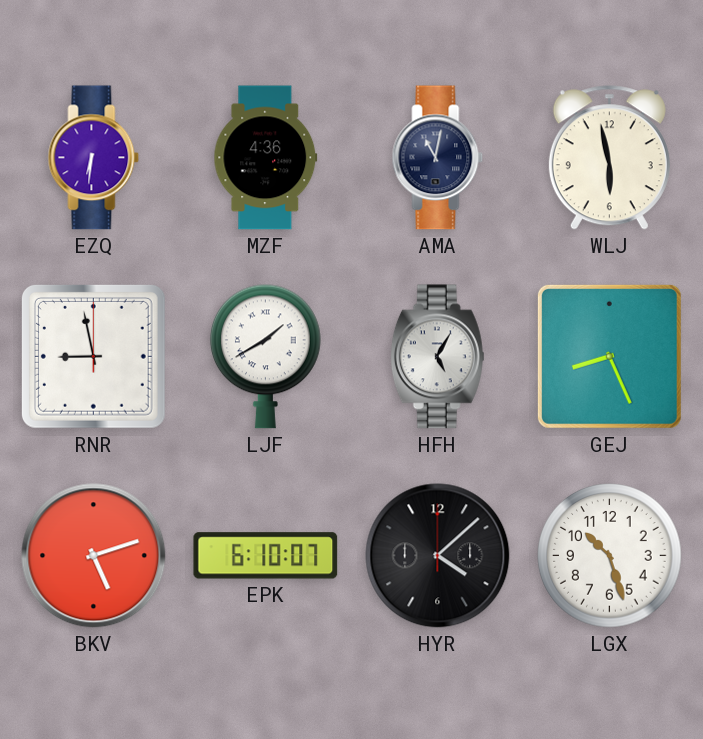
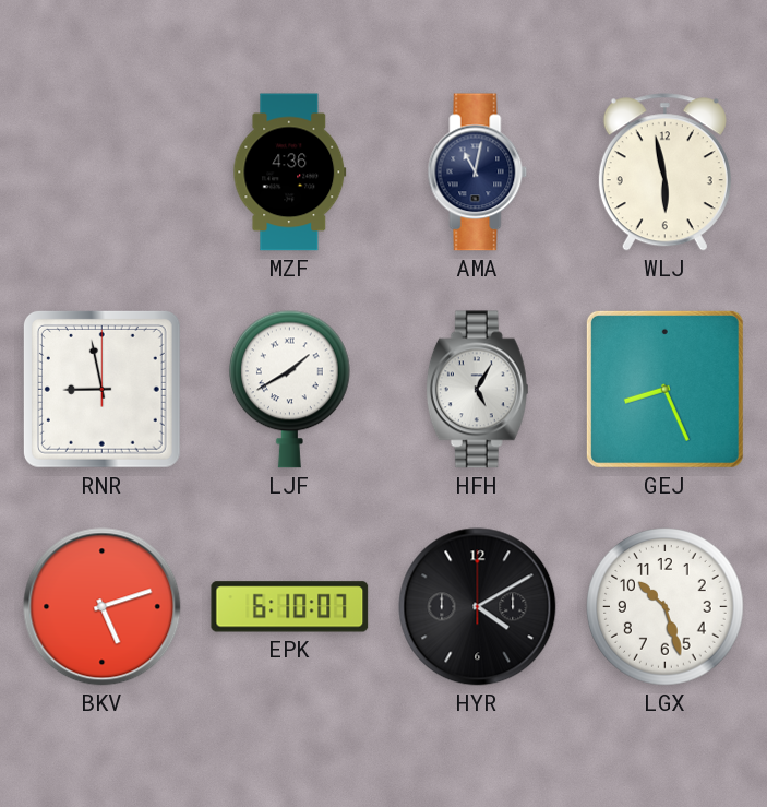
EZQ: 6:31 -> none
HYR: 4:08 -> 4:10
